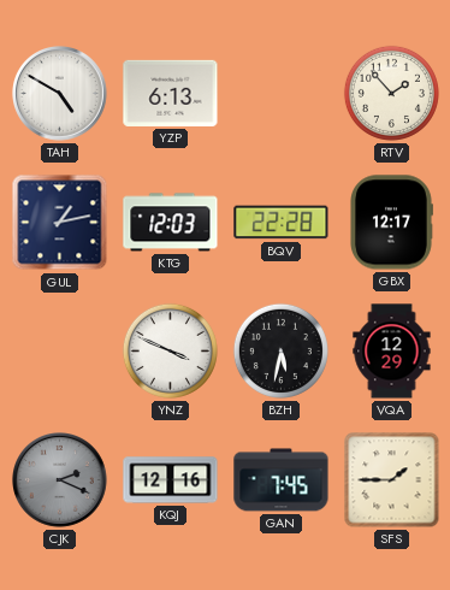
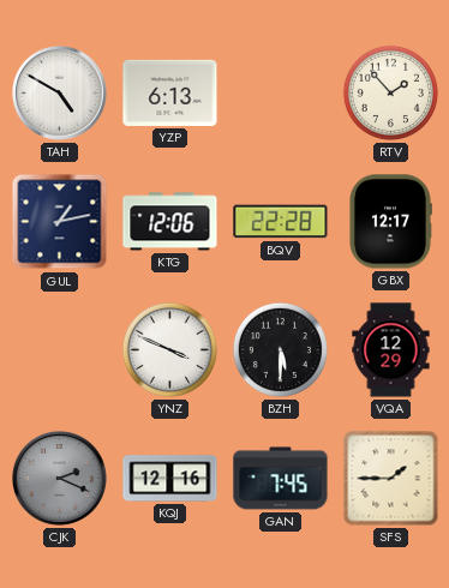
KTG: 12:03 -> 12:06
BZH: 5:32 -> 5:30
